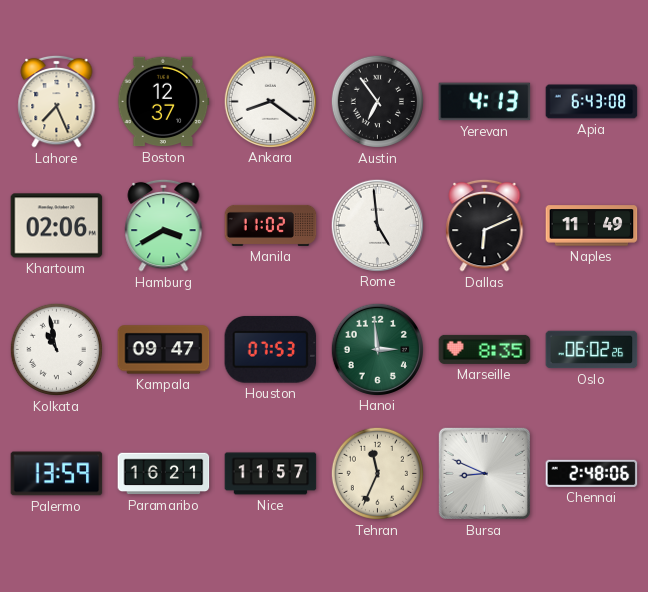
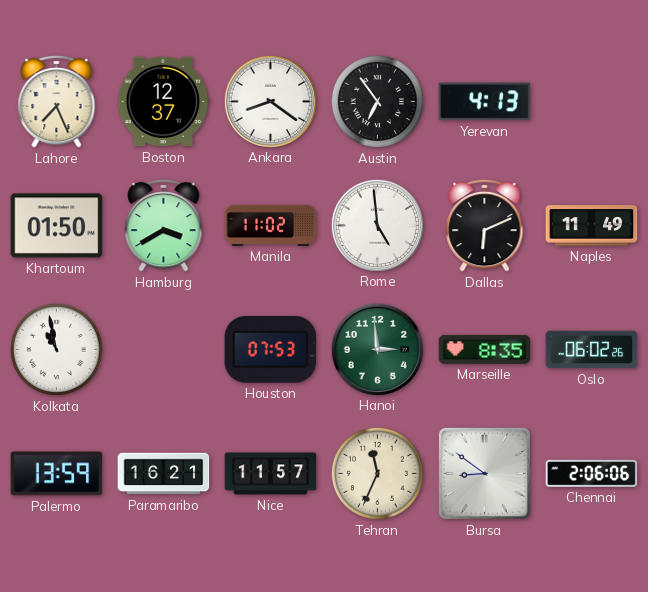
Apia: 6:43 -> none
Khartoum: 02:06 -> 01:50
Kampala: 09:47 -> none
Bursa: 8:49 -> 8:51
Chennai: 2:48 -> 2:06
